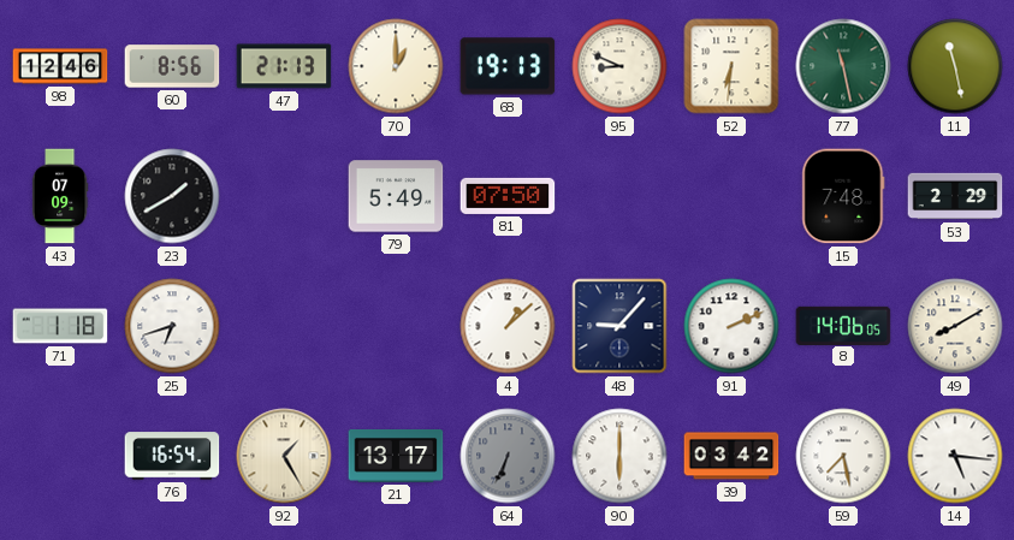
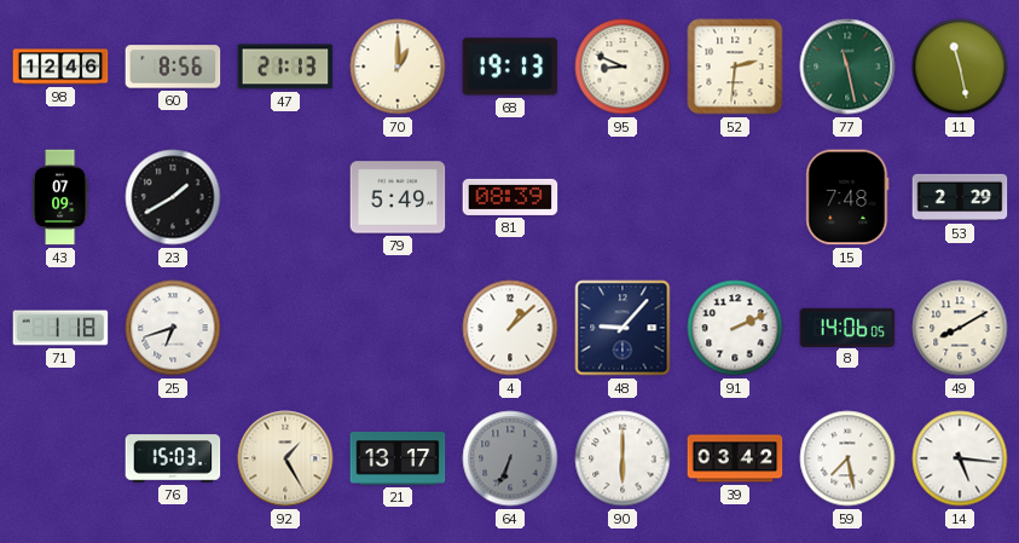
52: 6:31 -> 2:31
81: 07:50 -> 08:39
76: 16:54 -> 15:03
